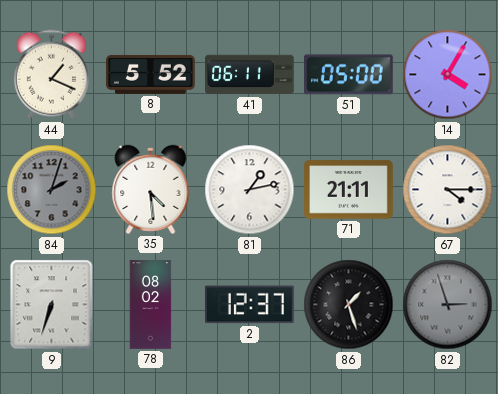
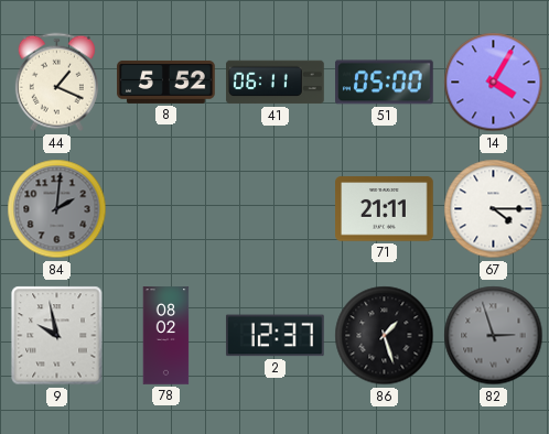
84: 2:03 -> 2:01
35: 4:29 -> none
81: 1:13 -> none
9: 6:33 -> 9:58
